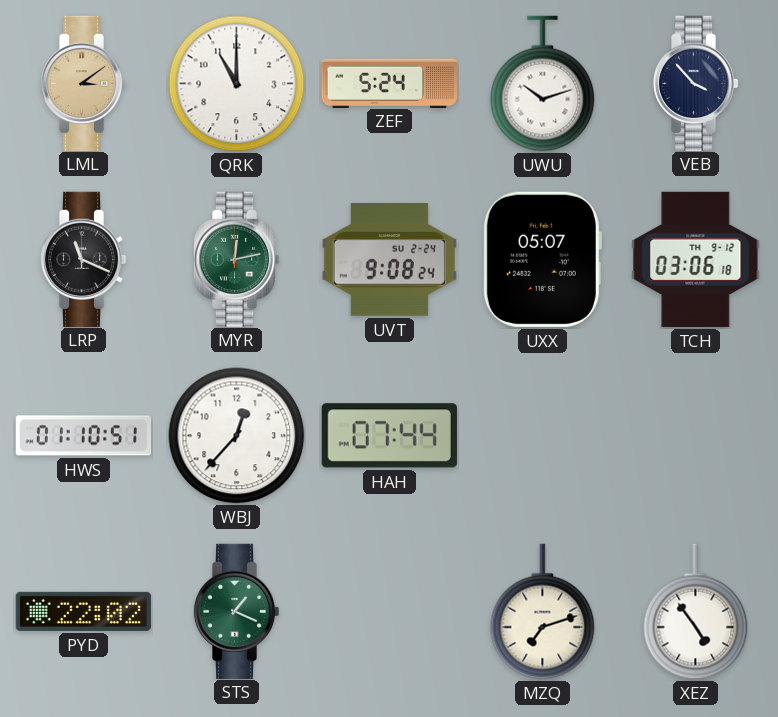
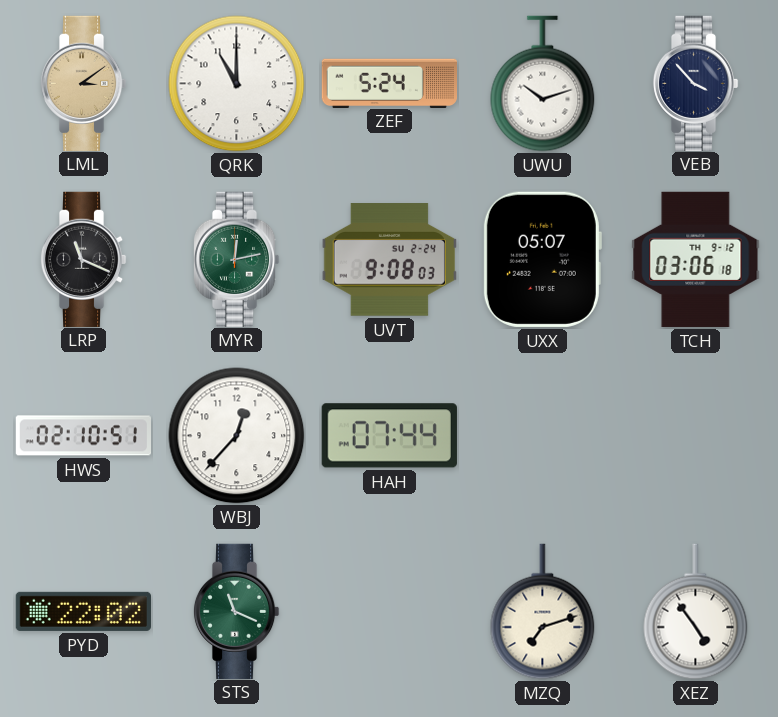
UVT: 9:08:24 -> 9:08:03
HWS: 01:10 -> 02:10
STS: 1:19 -> 11:19
